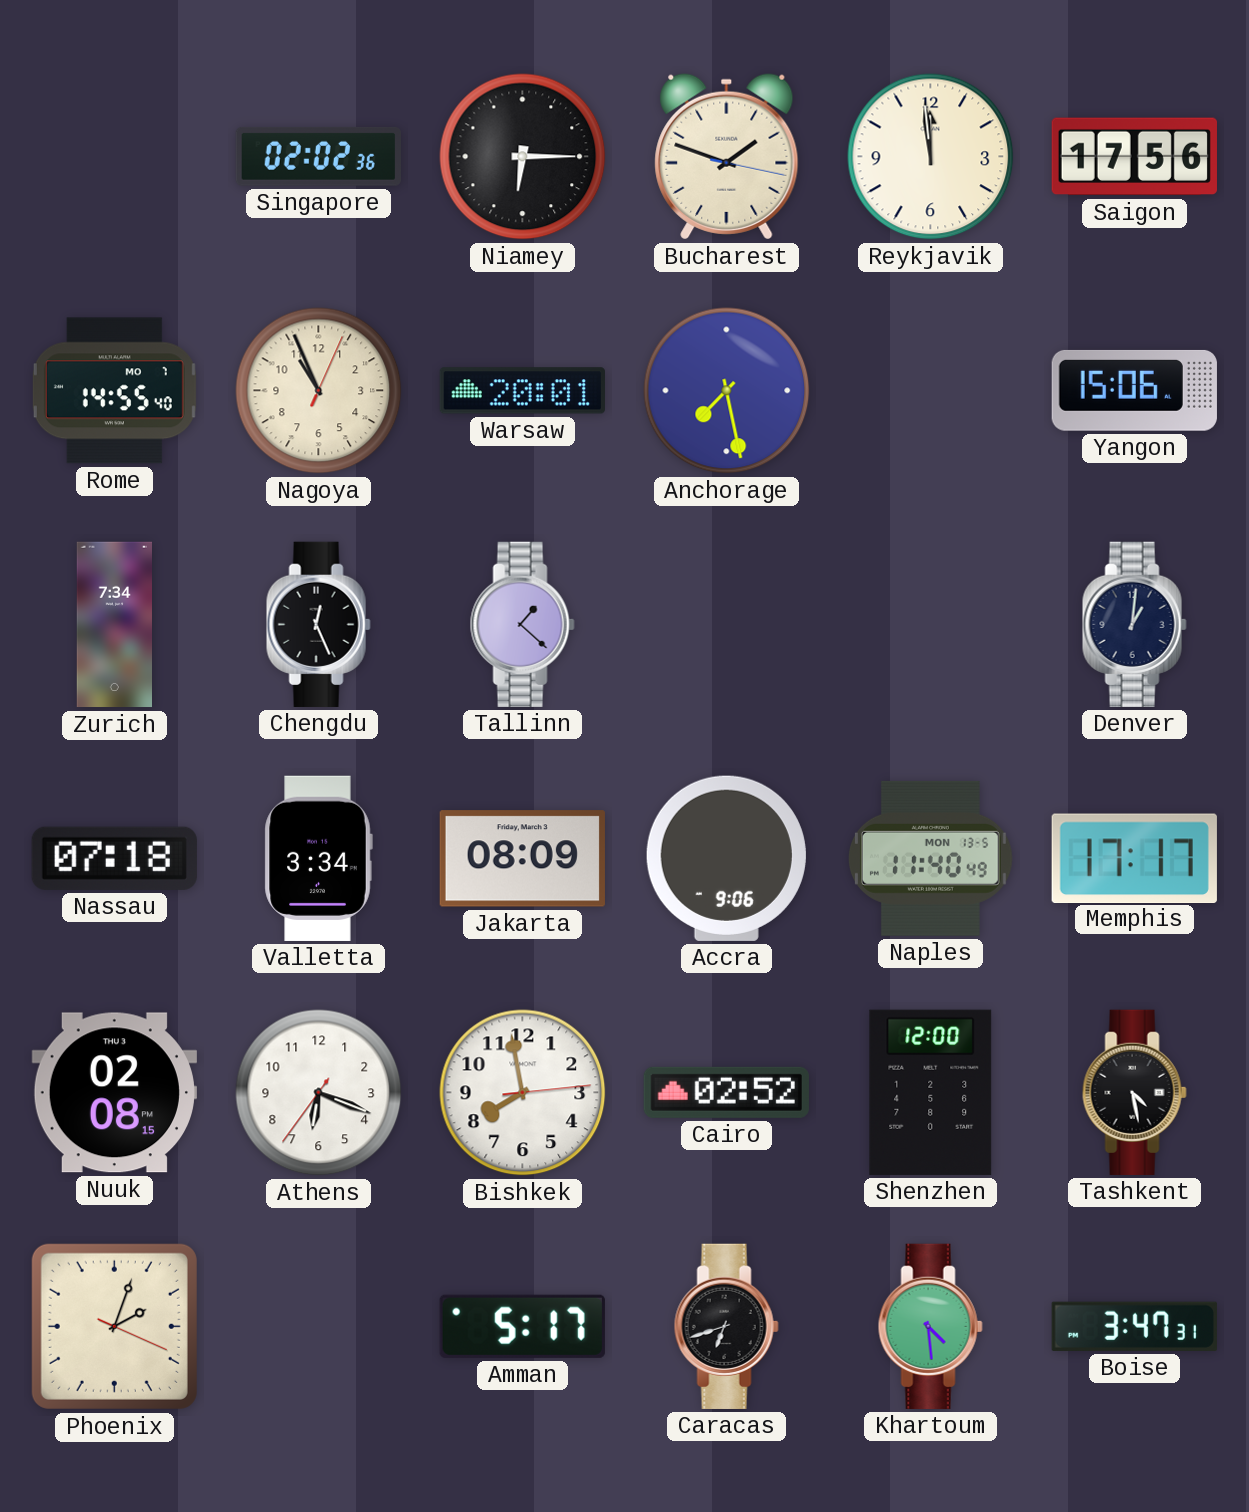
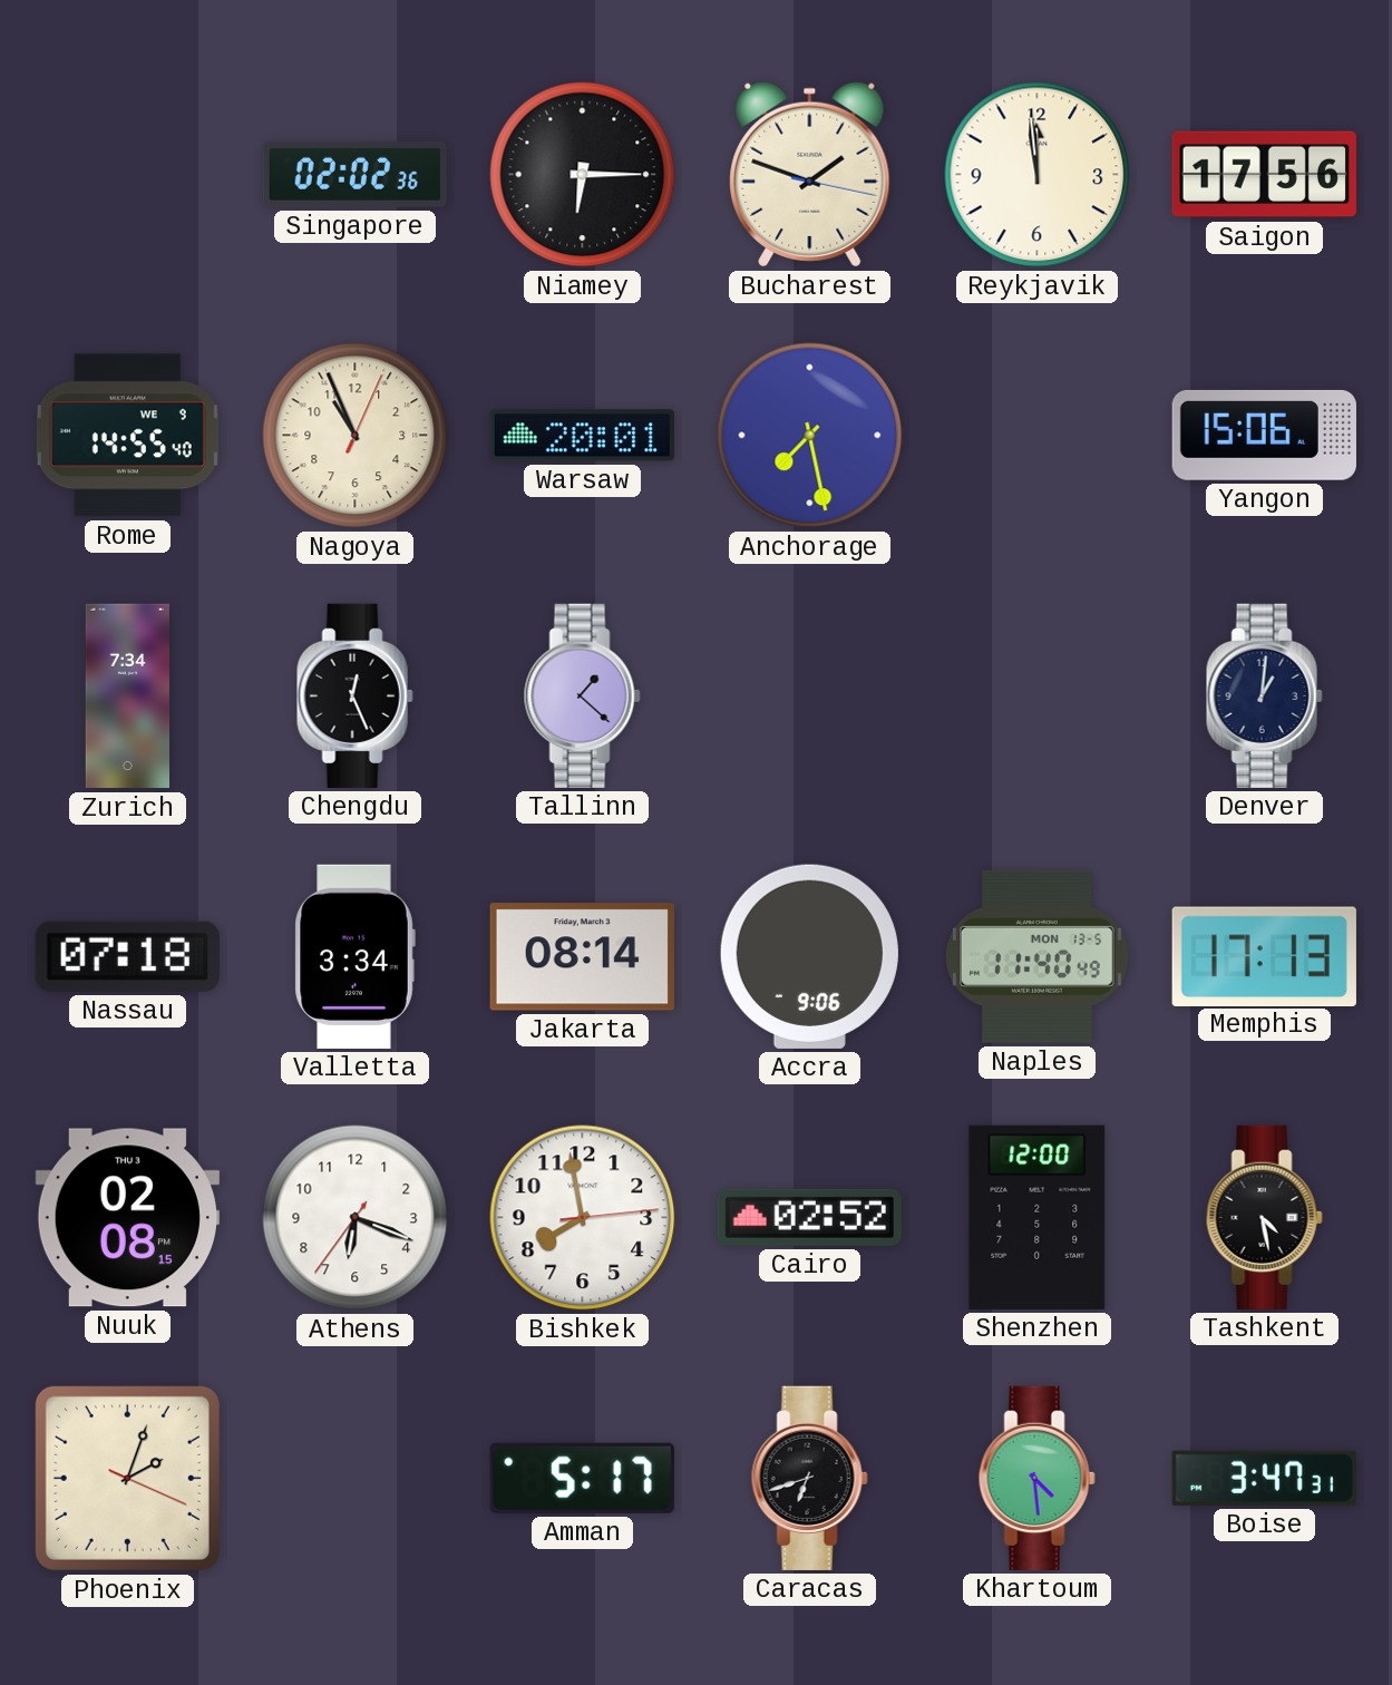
Rome date: MO 7 -> WE 9
Jakarta: 08:09 -> 08:14
Memphis: 17:17 -> 17:13
